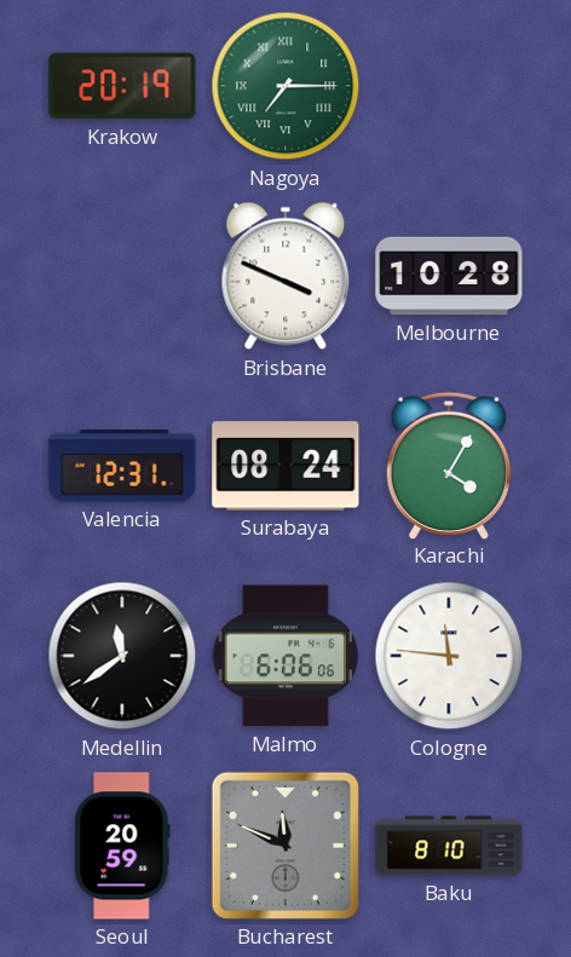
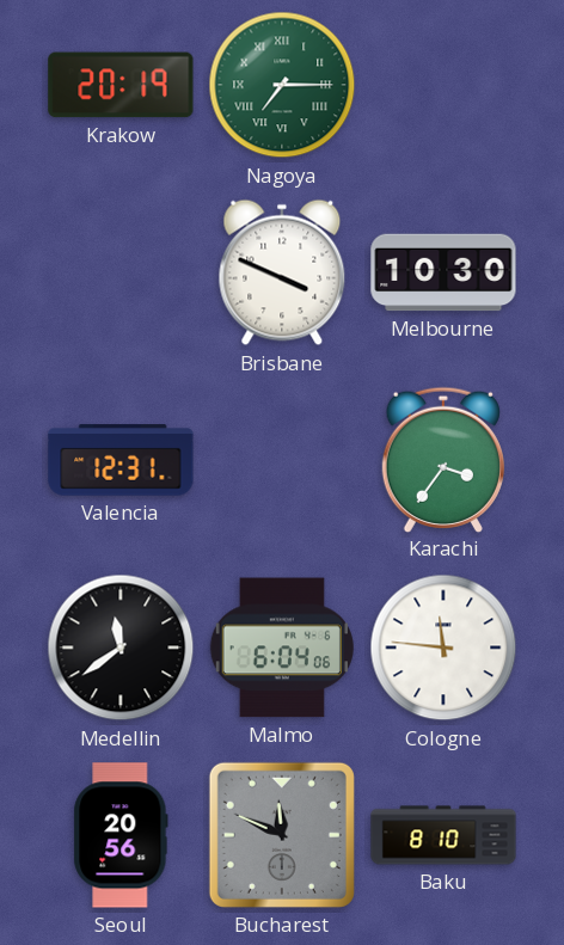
Melbourne: 10:28 -> 10:30
Surabaya: 08:24 -> none
Karachi: 4:05 -> 3:36
Malmo: 6:06 -> 6:04
Seoul: 20:59 -> 20:56
